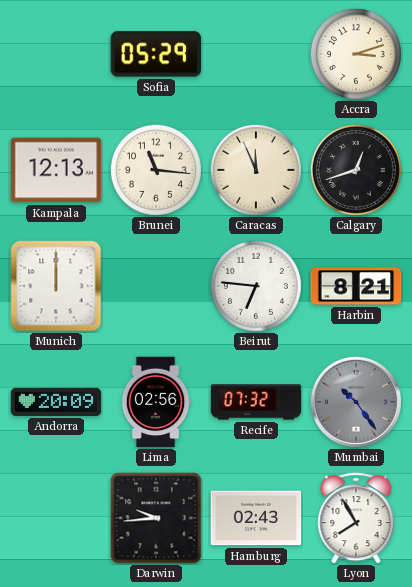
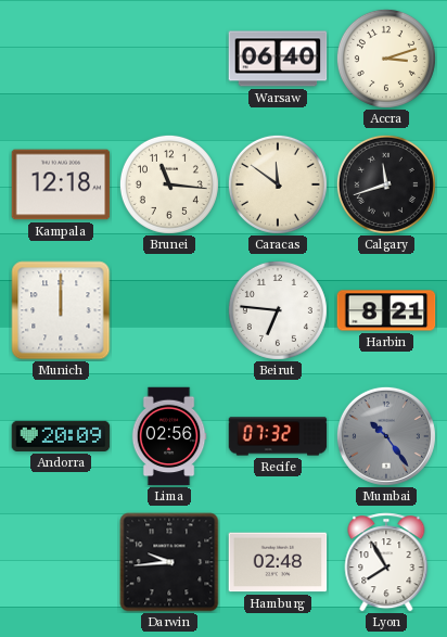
Sofia: 05:29 -> none
Warsaw: none -> 06:40
Kampala: 12:13 -> 12:18
Caracas: 11:56 -> 11:51
Calgary: 12:42 -> 11:42
Hamburg: 02:43 -> 02:48
